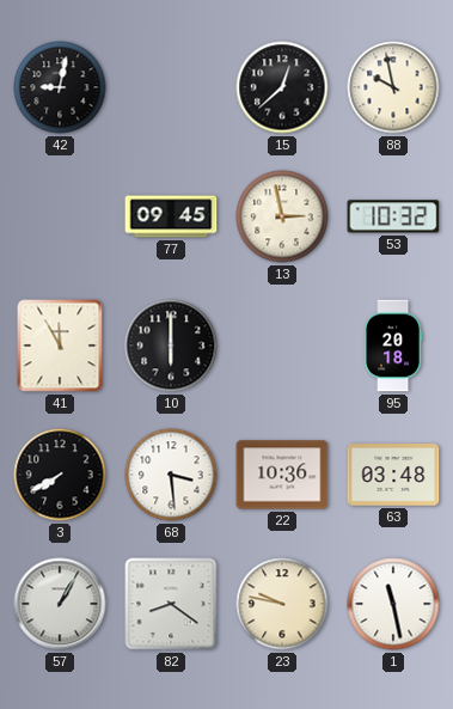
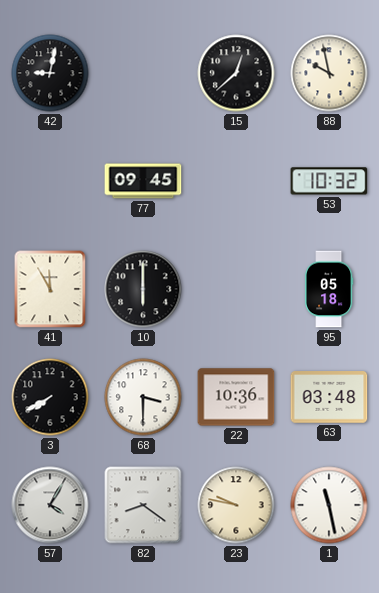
13: 2:58 -> none
95: 20:18 -> 05:18
68: 3:29 -> 3:30
57: 1:05 -> 4:05
